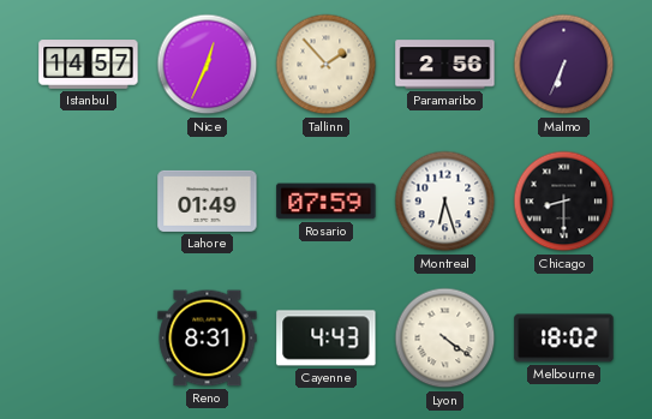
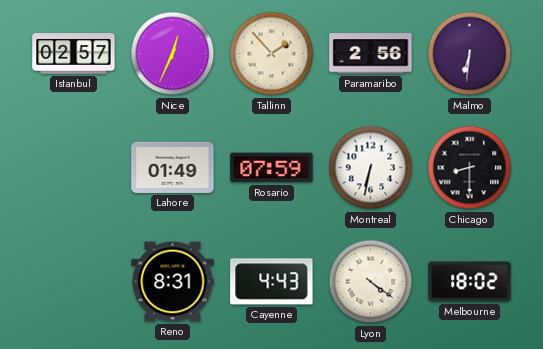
Istanbul: 14:57 -> 02:57
Malmo: 6:34 -> 6:31
Montreal: 6:27 -> 6:32
